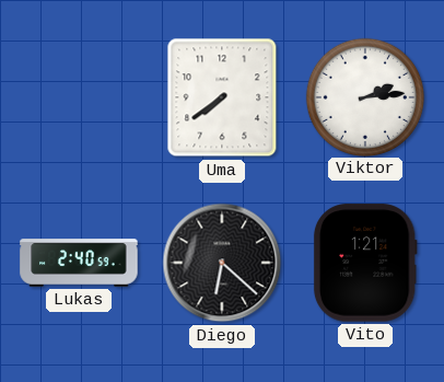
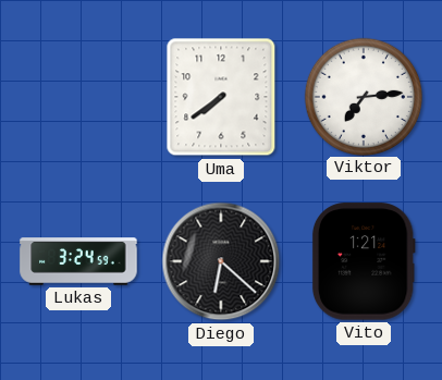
Viktor: 2:14 -> 7:14
Lukas: 2:40 -> 3:24
